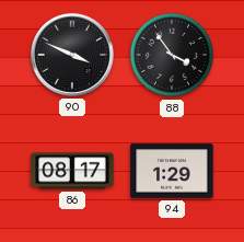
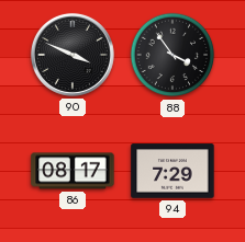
94: 1:29 -> 7:29
